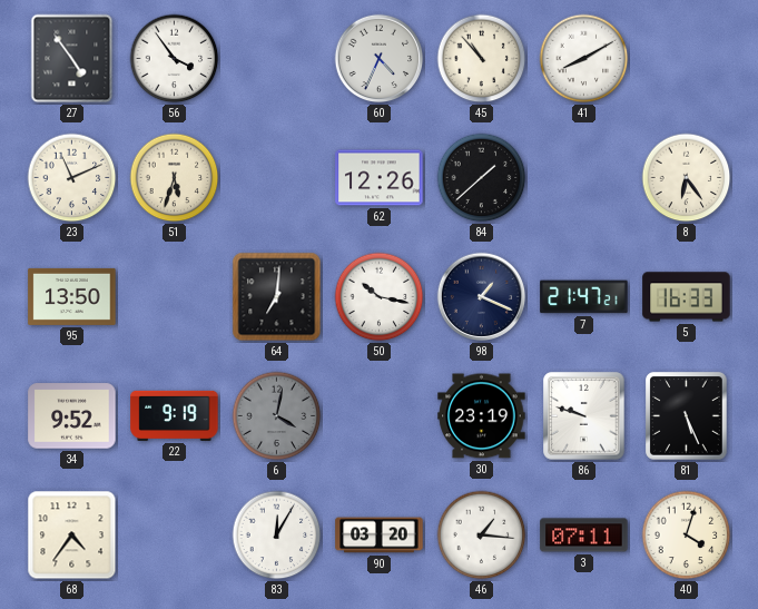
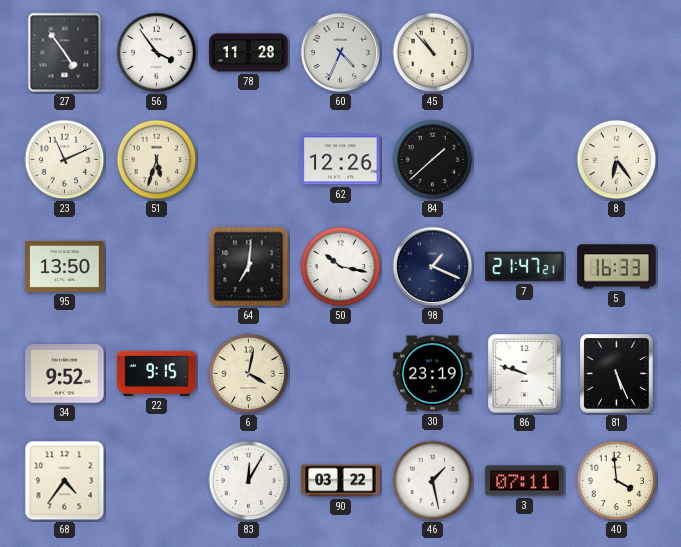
78: none -> 11:28
41: 8:10 -> none
22: 9:19 -> 9:15
6 dial: grey -> cream
90: 03:20 -> 03:22
46: 1:16 -> 1:28
40: 4:03 -> 3:59
